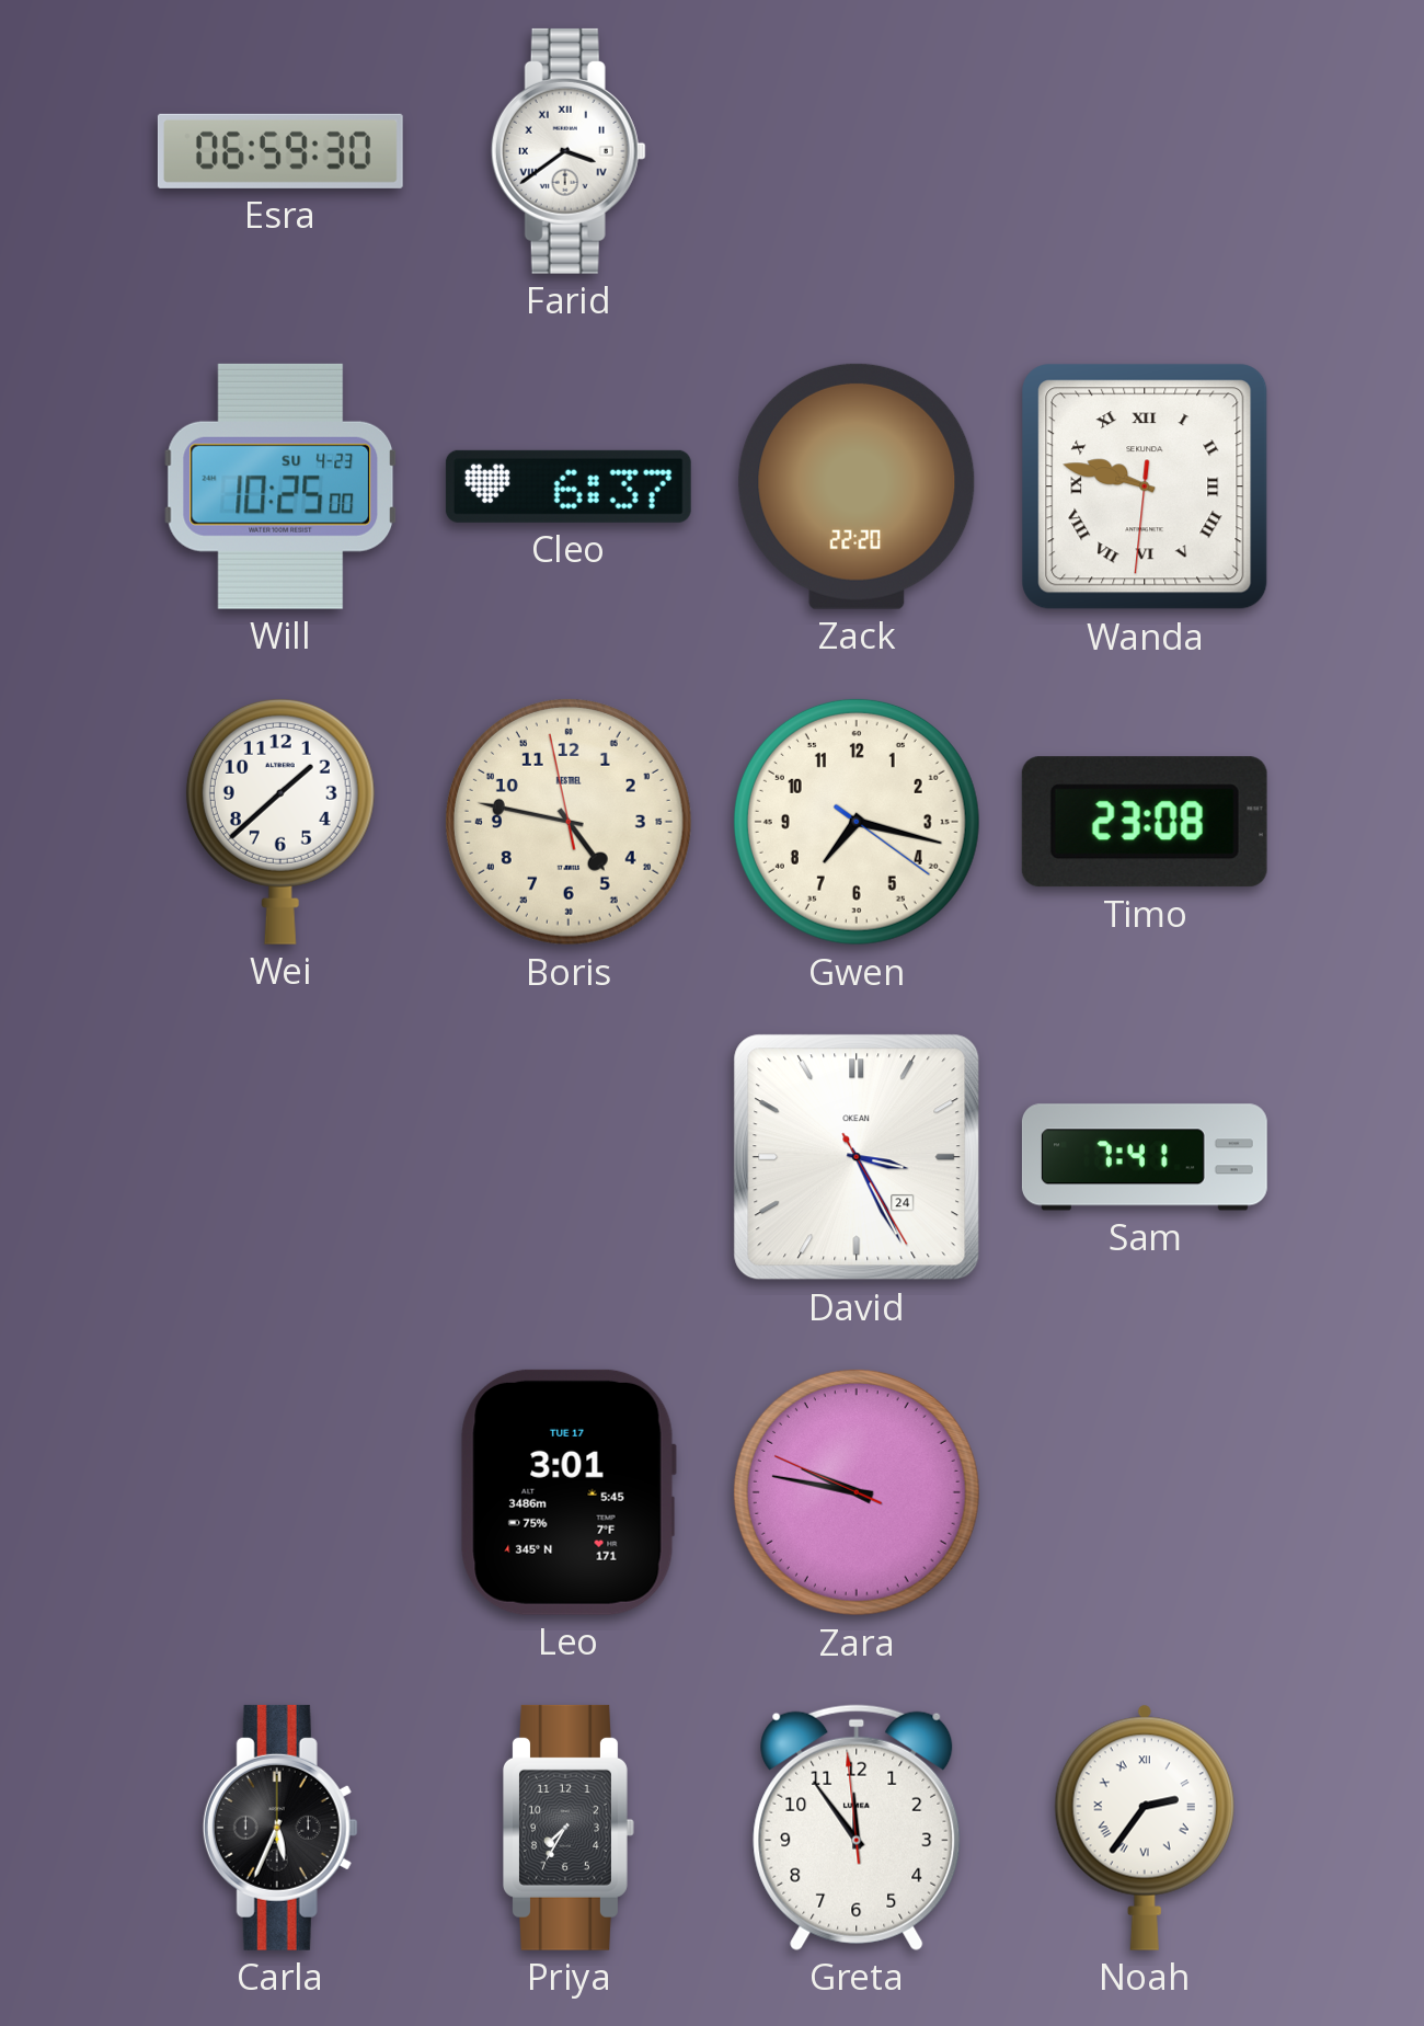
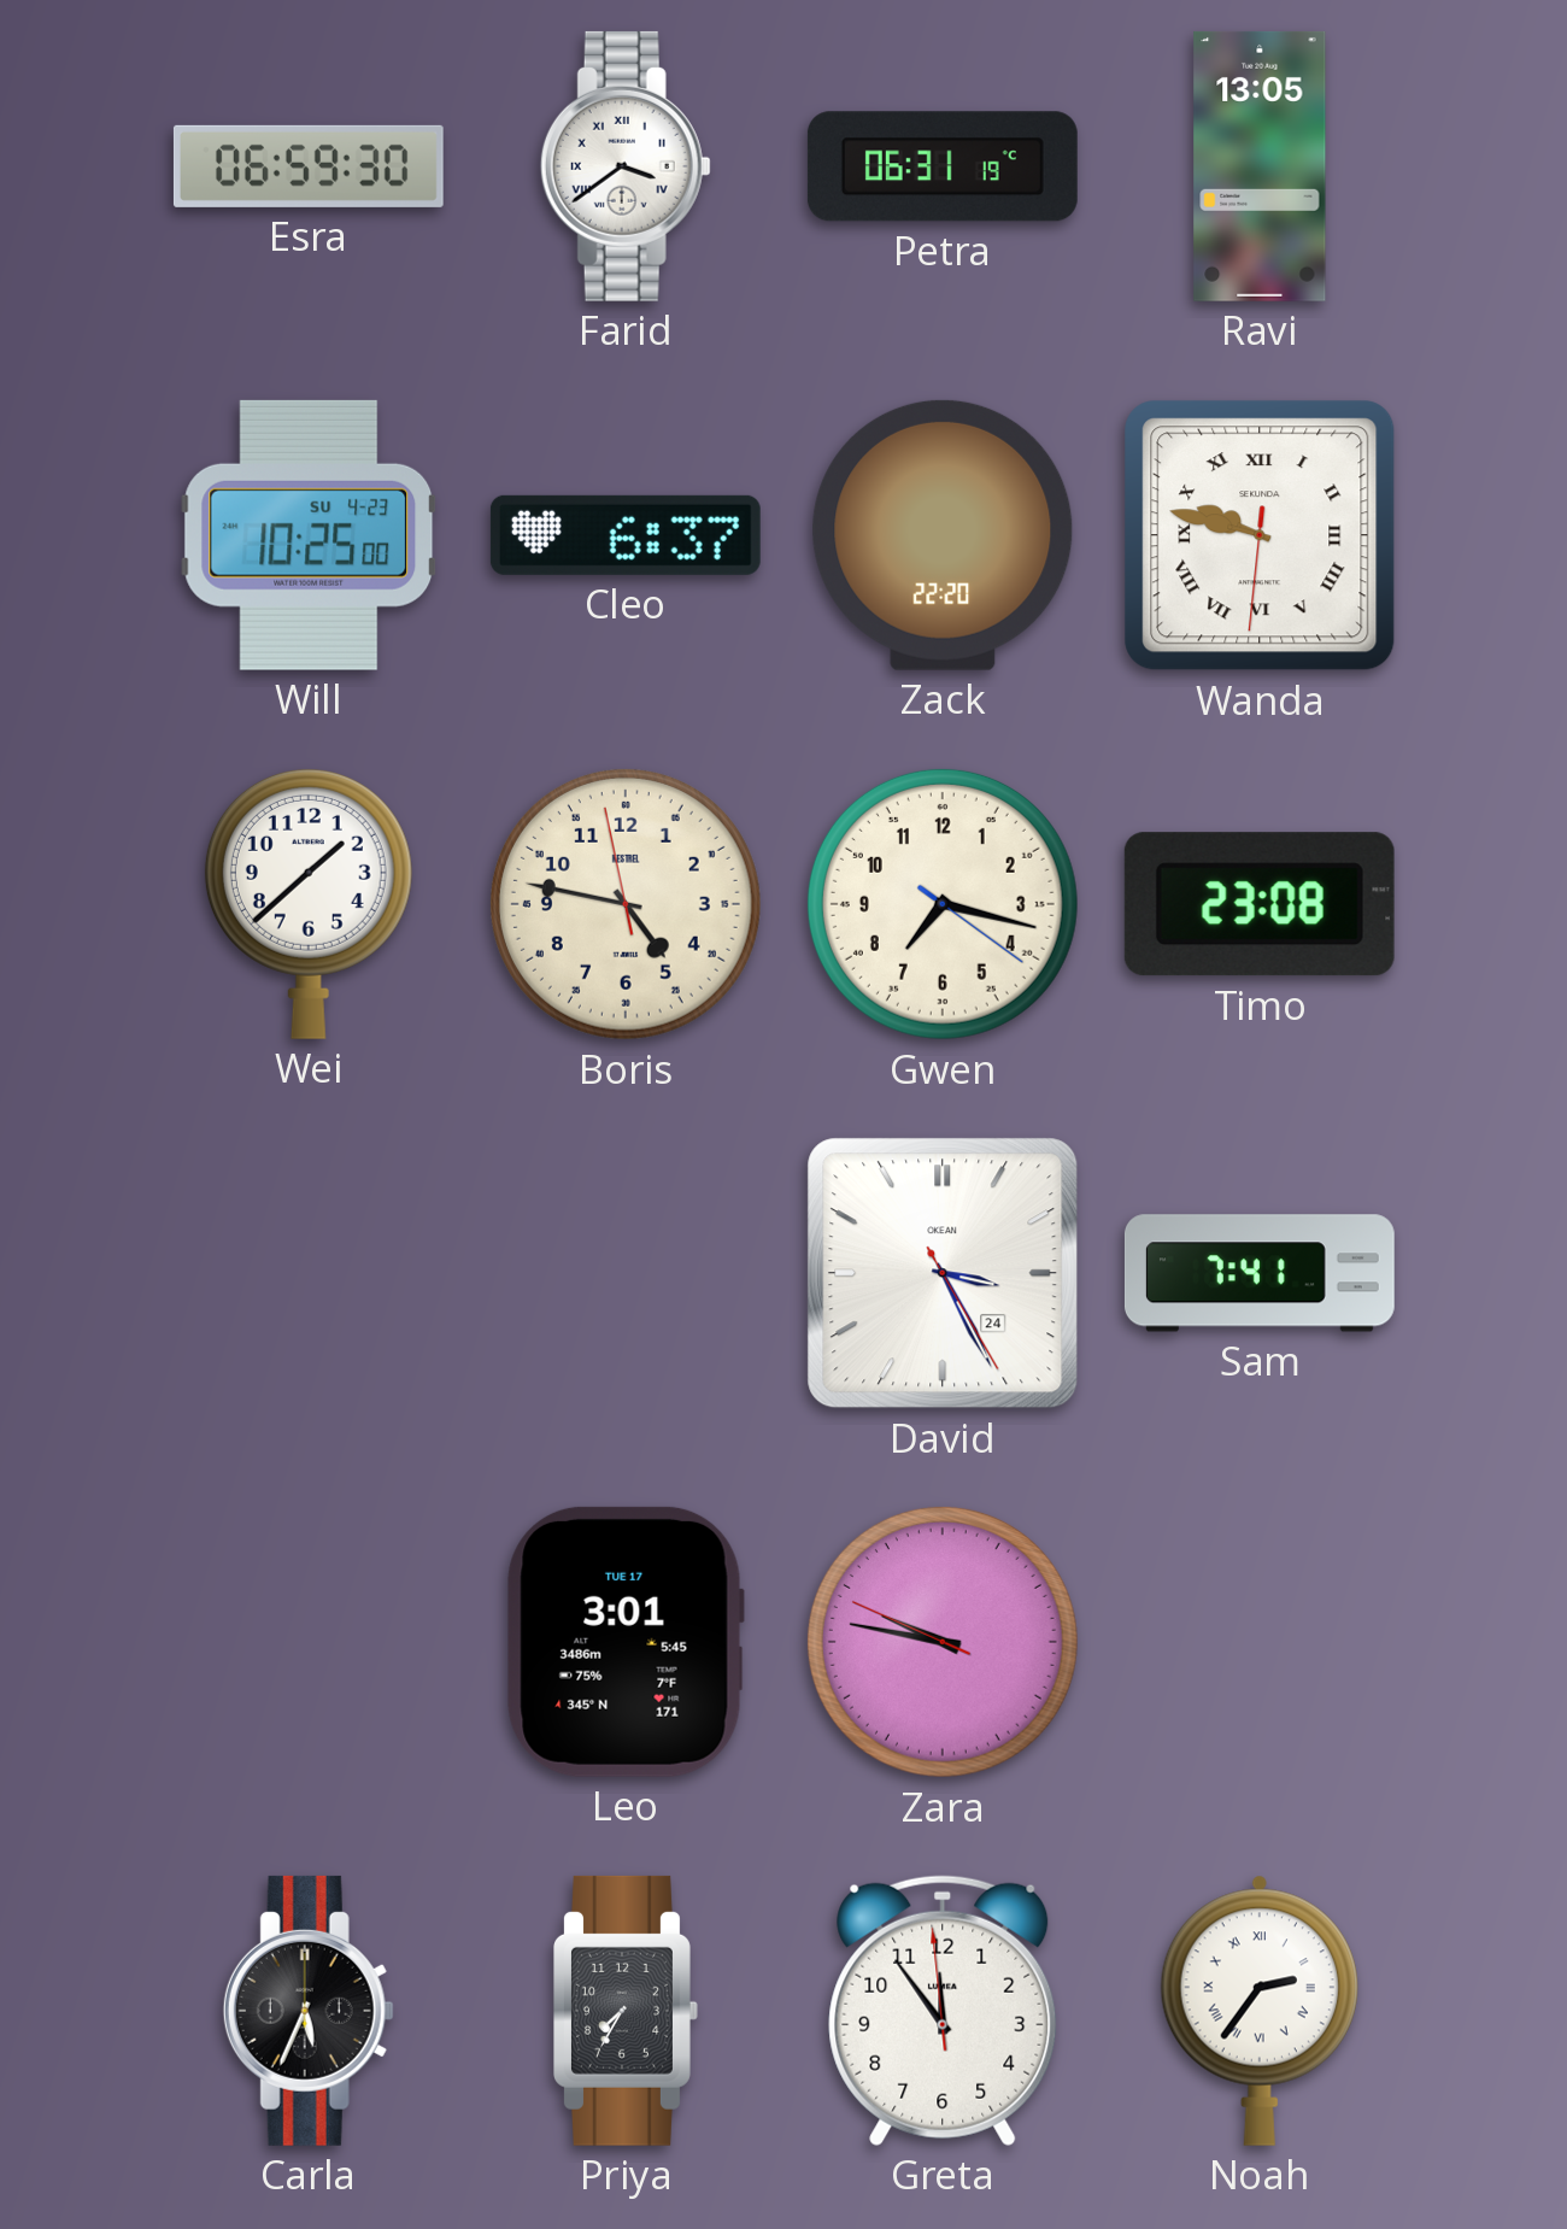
Petra: none -> 06:31
Ravi: none -> 13:05
